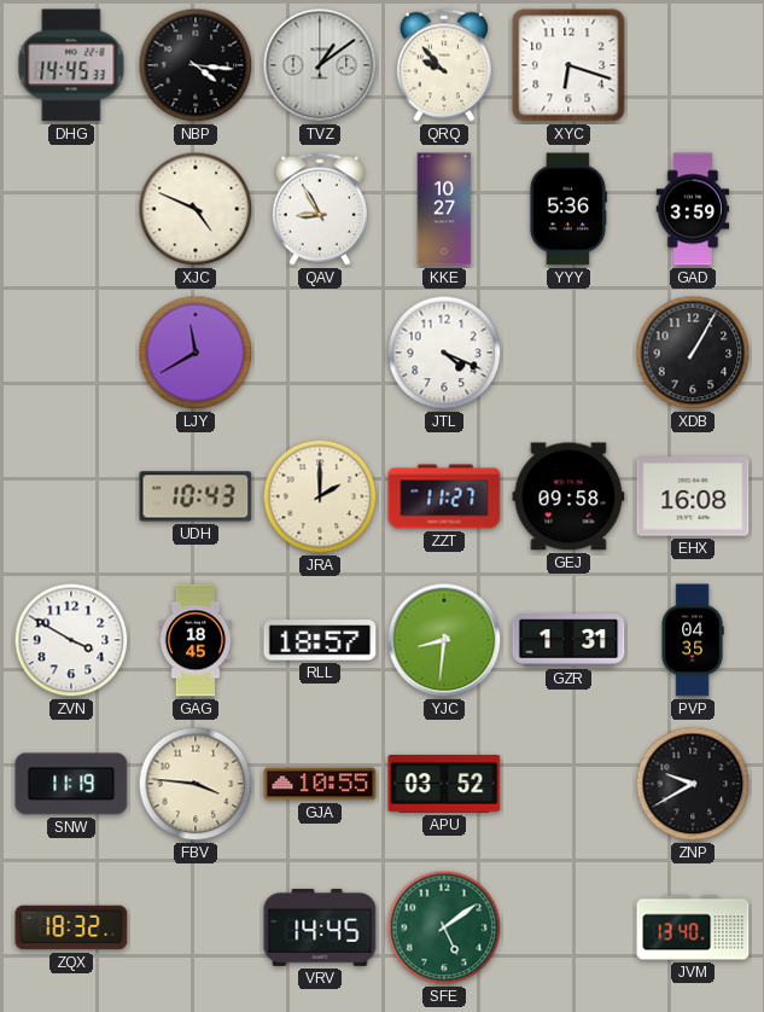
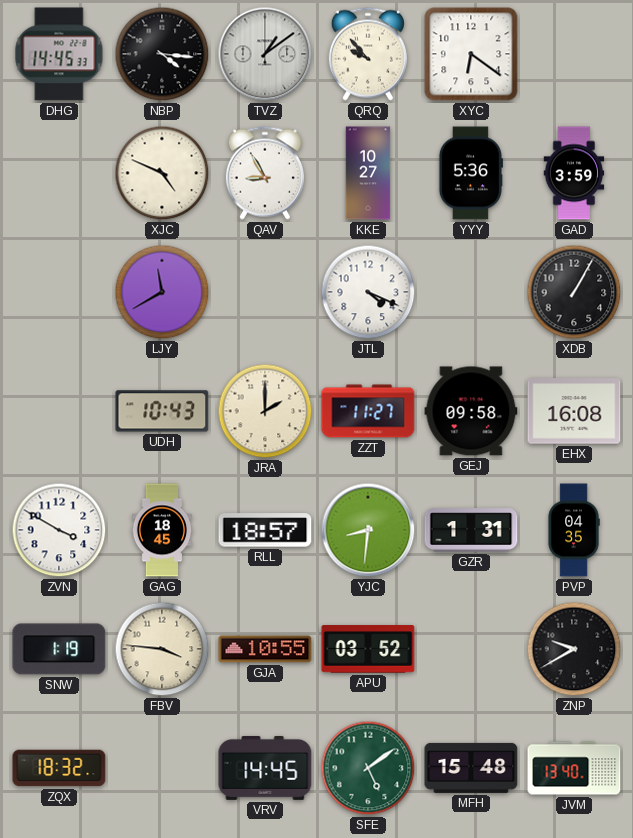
XYC: 6:18 -> 6:21
SNW: 11:19 -> 1:19
MFH: none -> 15:48
